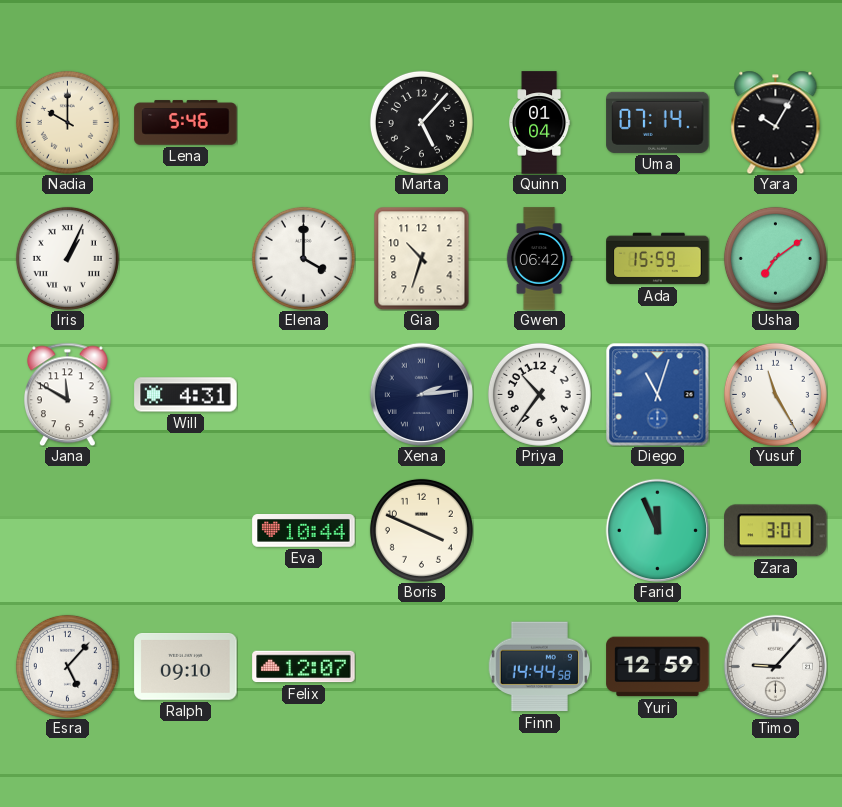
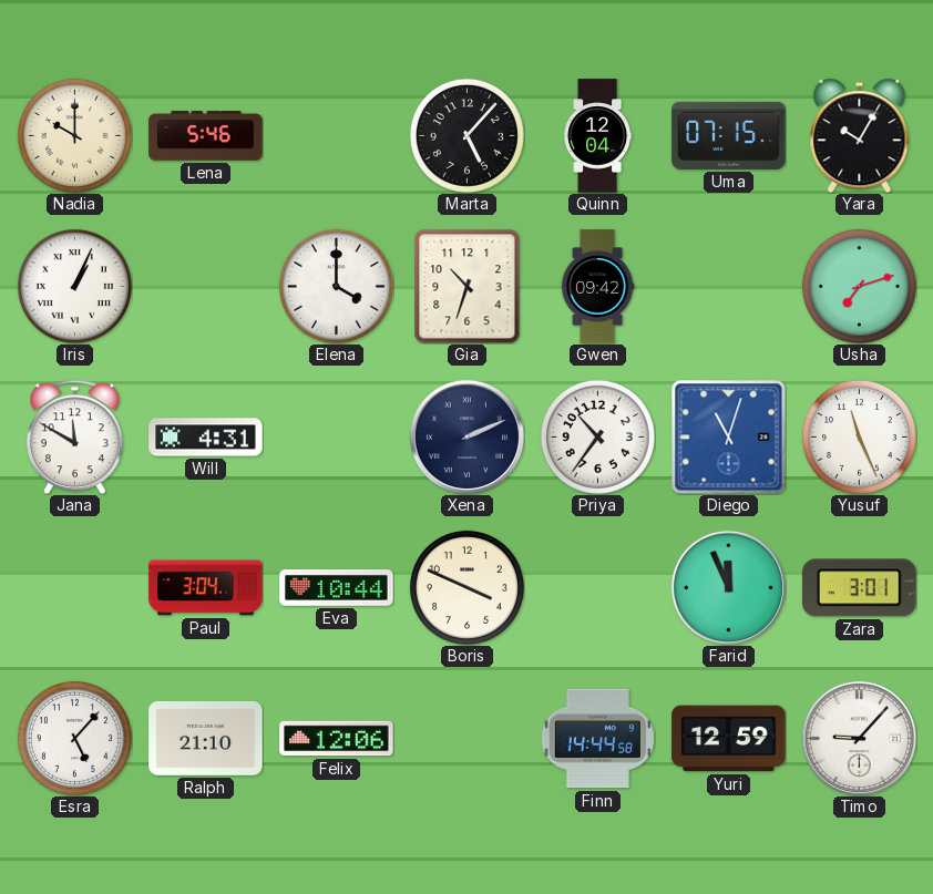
Quinn: 01:04 -> 12:04
Uma: 07:14 -> 07:15
Gwen: 06:42 -> 09:42
Ada: 15:59 -> none
Usha: 7:09 -> 7:12
Xena: 2:14 -> 2:11
Yusuf: 11:25 -> 11:26
Paul: none -> 3:04
Ralph: 09:10 -> 21:10
Felix: 12:07 -> 12:06
